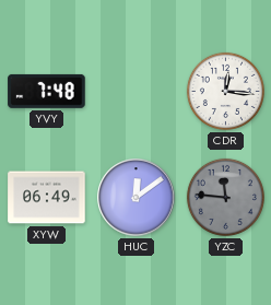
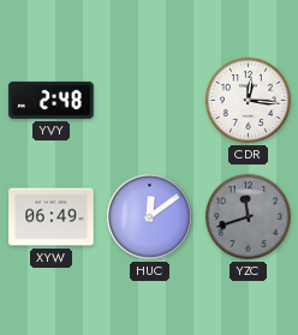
YVY: 7:48 -> 2:48
YZC: 11:46 -> 11:42
